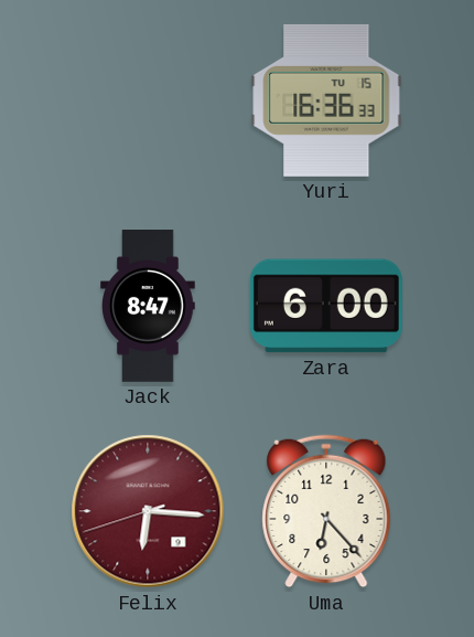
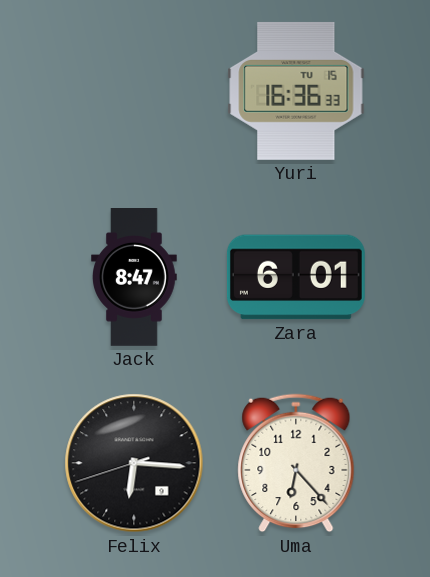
Zara: 6:00 -> 6:01
Felix dial: burgundy -> black
